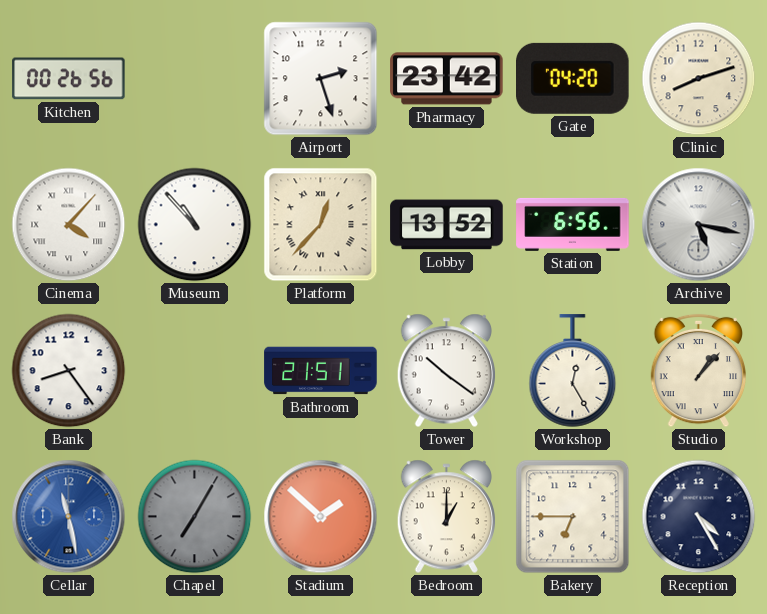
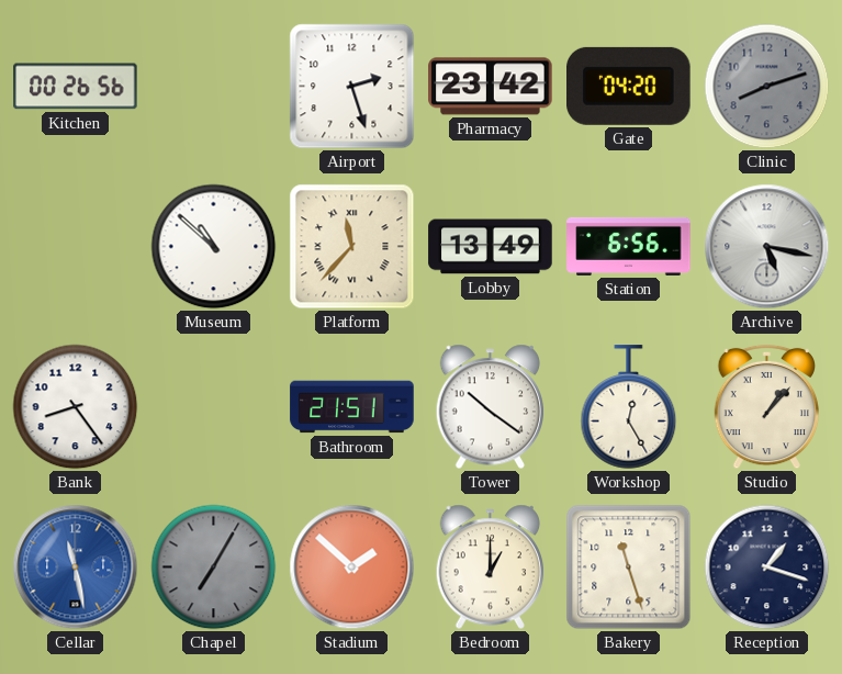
Clinic dial: cream -> grey
Cinema: 4:07 -> none
Museum: 10:53 -> 10:52
Platform: 12:37 -> 11:37
Lobby: 13:52 -> 13:49
Bakery: 6:45 -> 11:27
Reception: 4:25 -> 1:18
